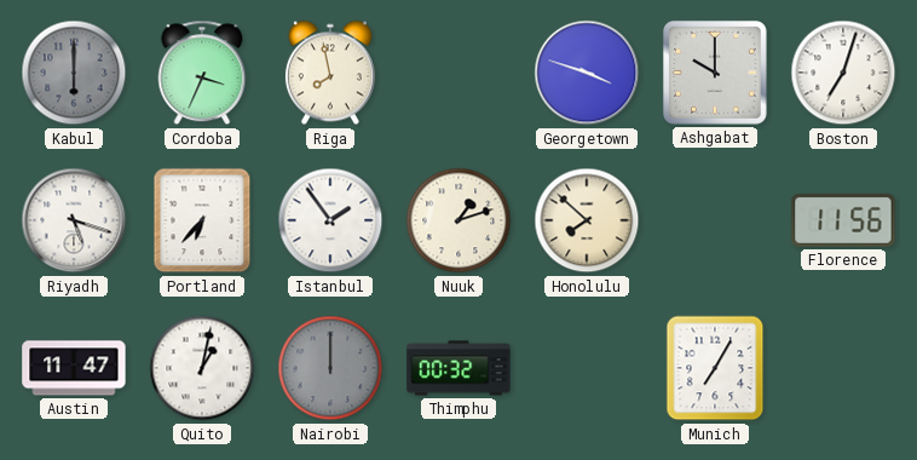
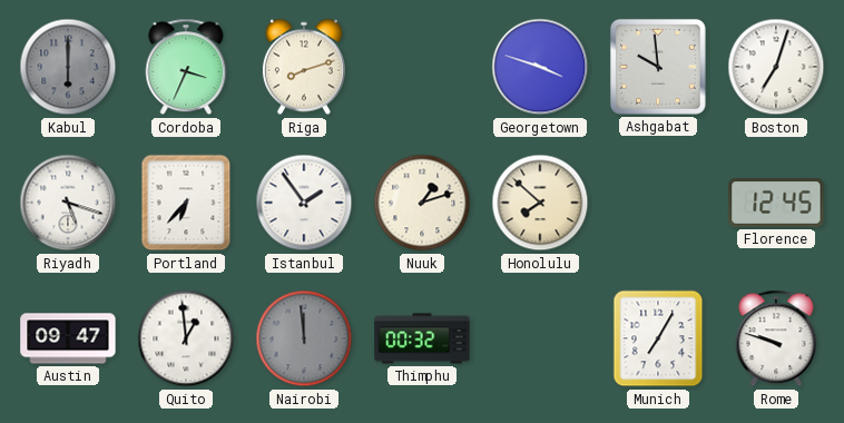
Riga: 7:58 -> 8:12
Ashgabat: 10:00 -> 9:59
Florence: 11:56 -> 12:45
Austin: 11:47 -> 09:47
Quito: 1:02 -> 12:59
Nairobi: 12:00 -> 11:59
Rome: none -> 9:48
